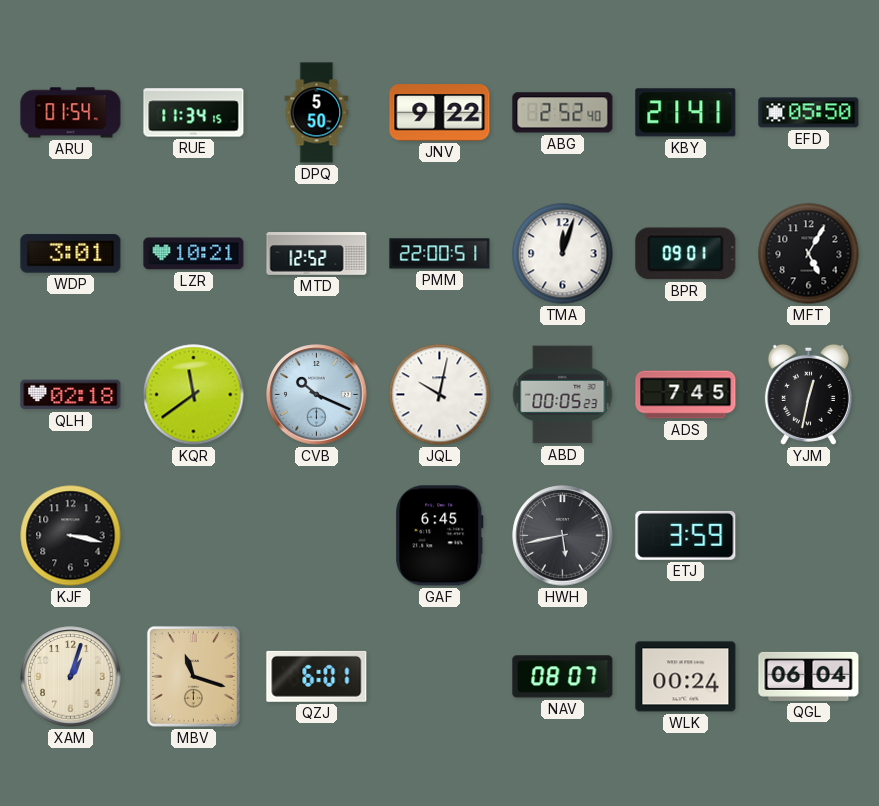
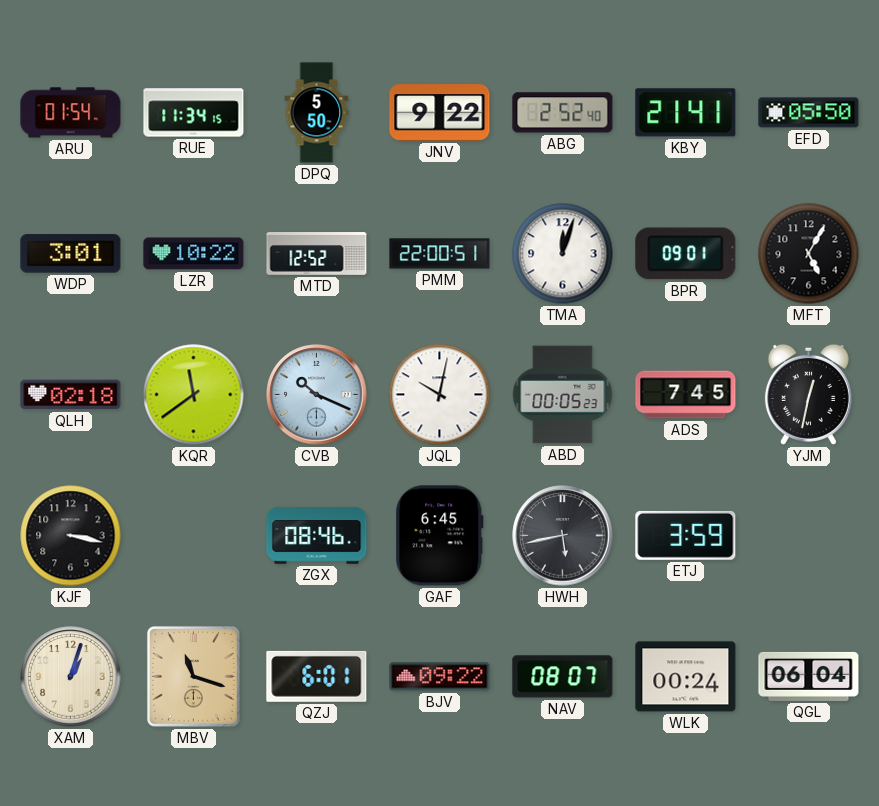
LZR: 10:21 -> 10:22
ZGX: none -> 08:46
BJV: none -> 09:22
